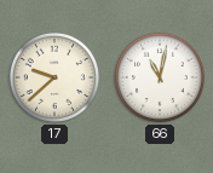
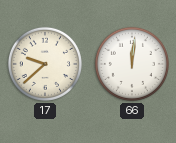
66: 11:02 -> 12:01
